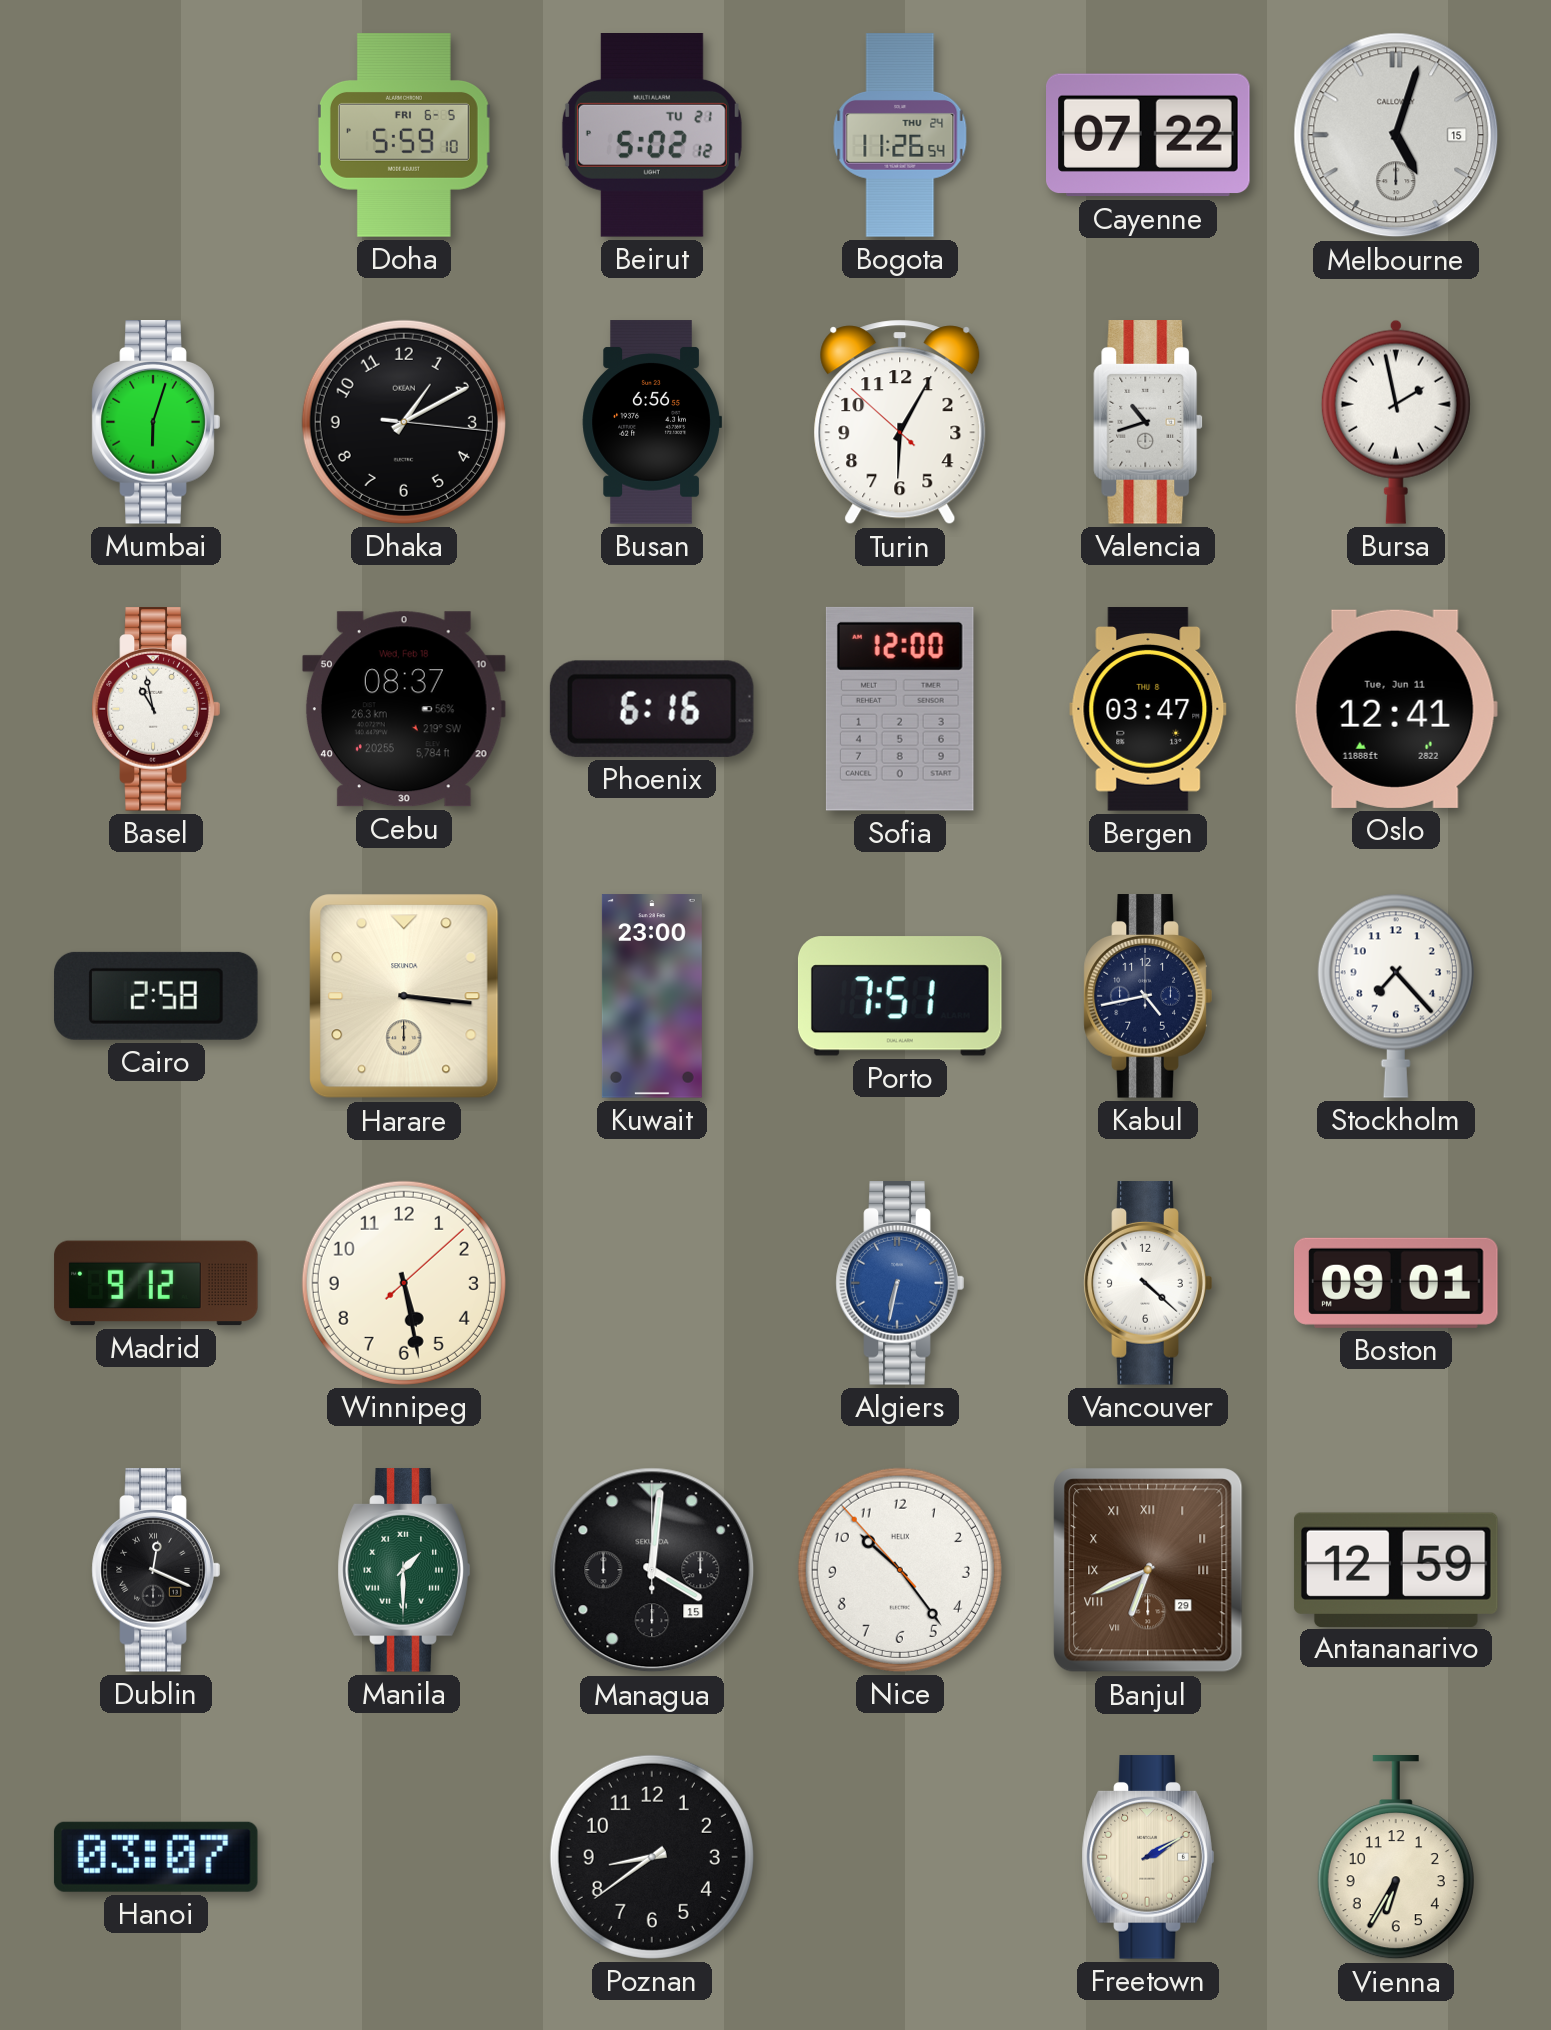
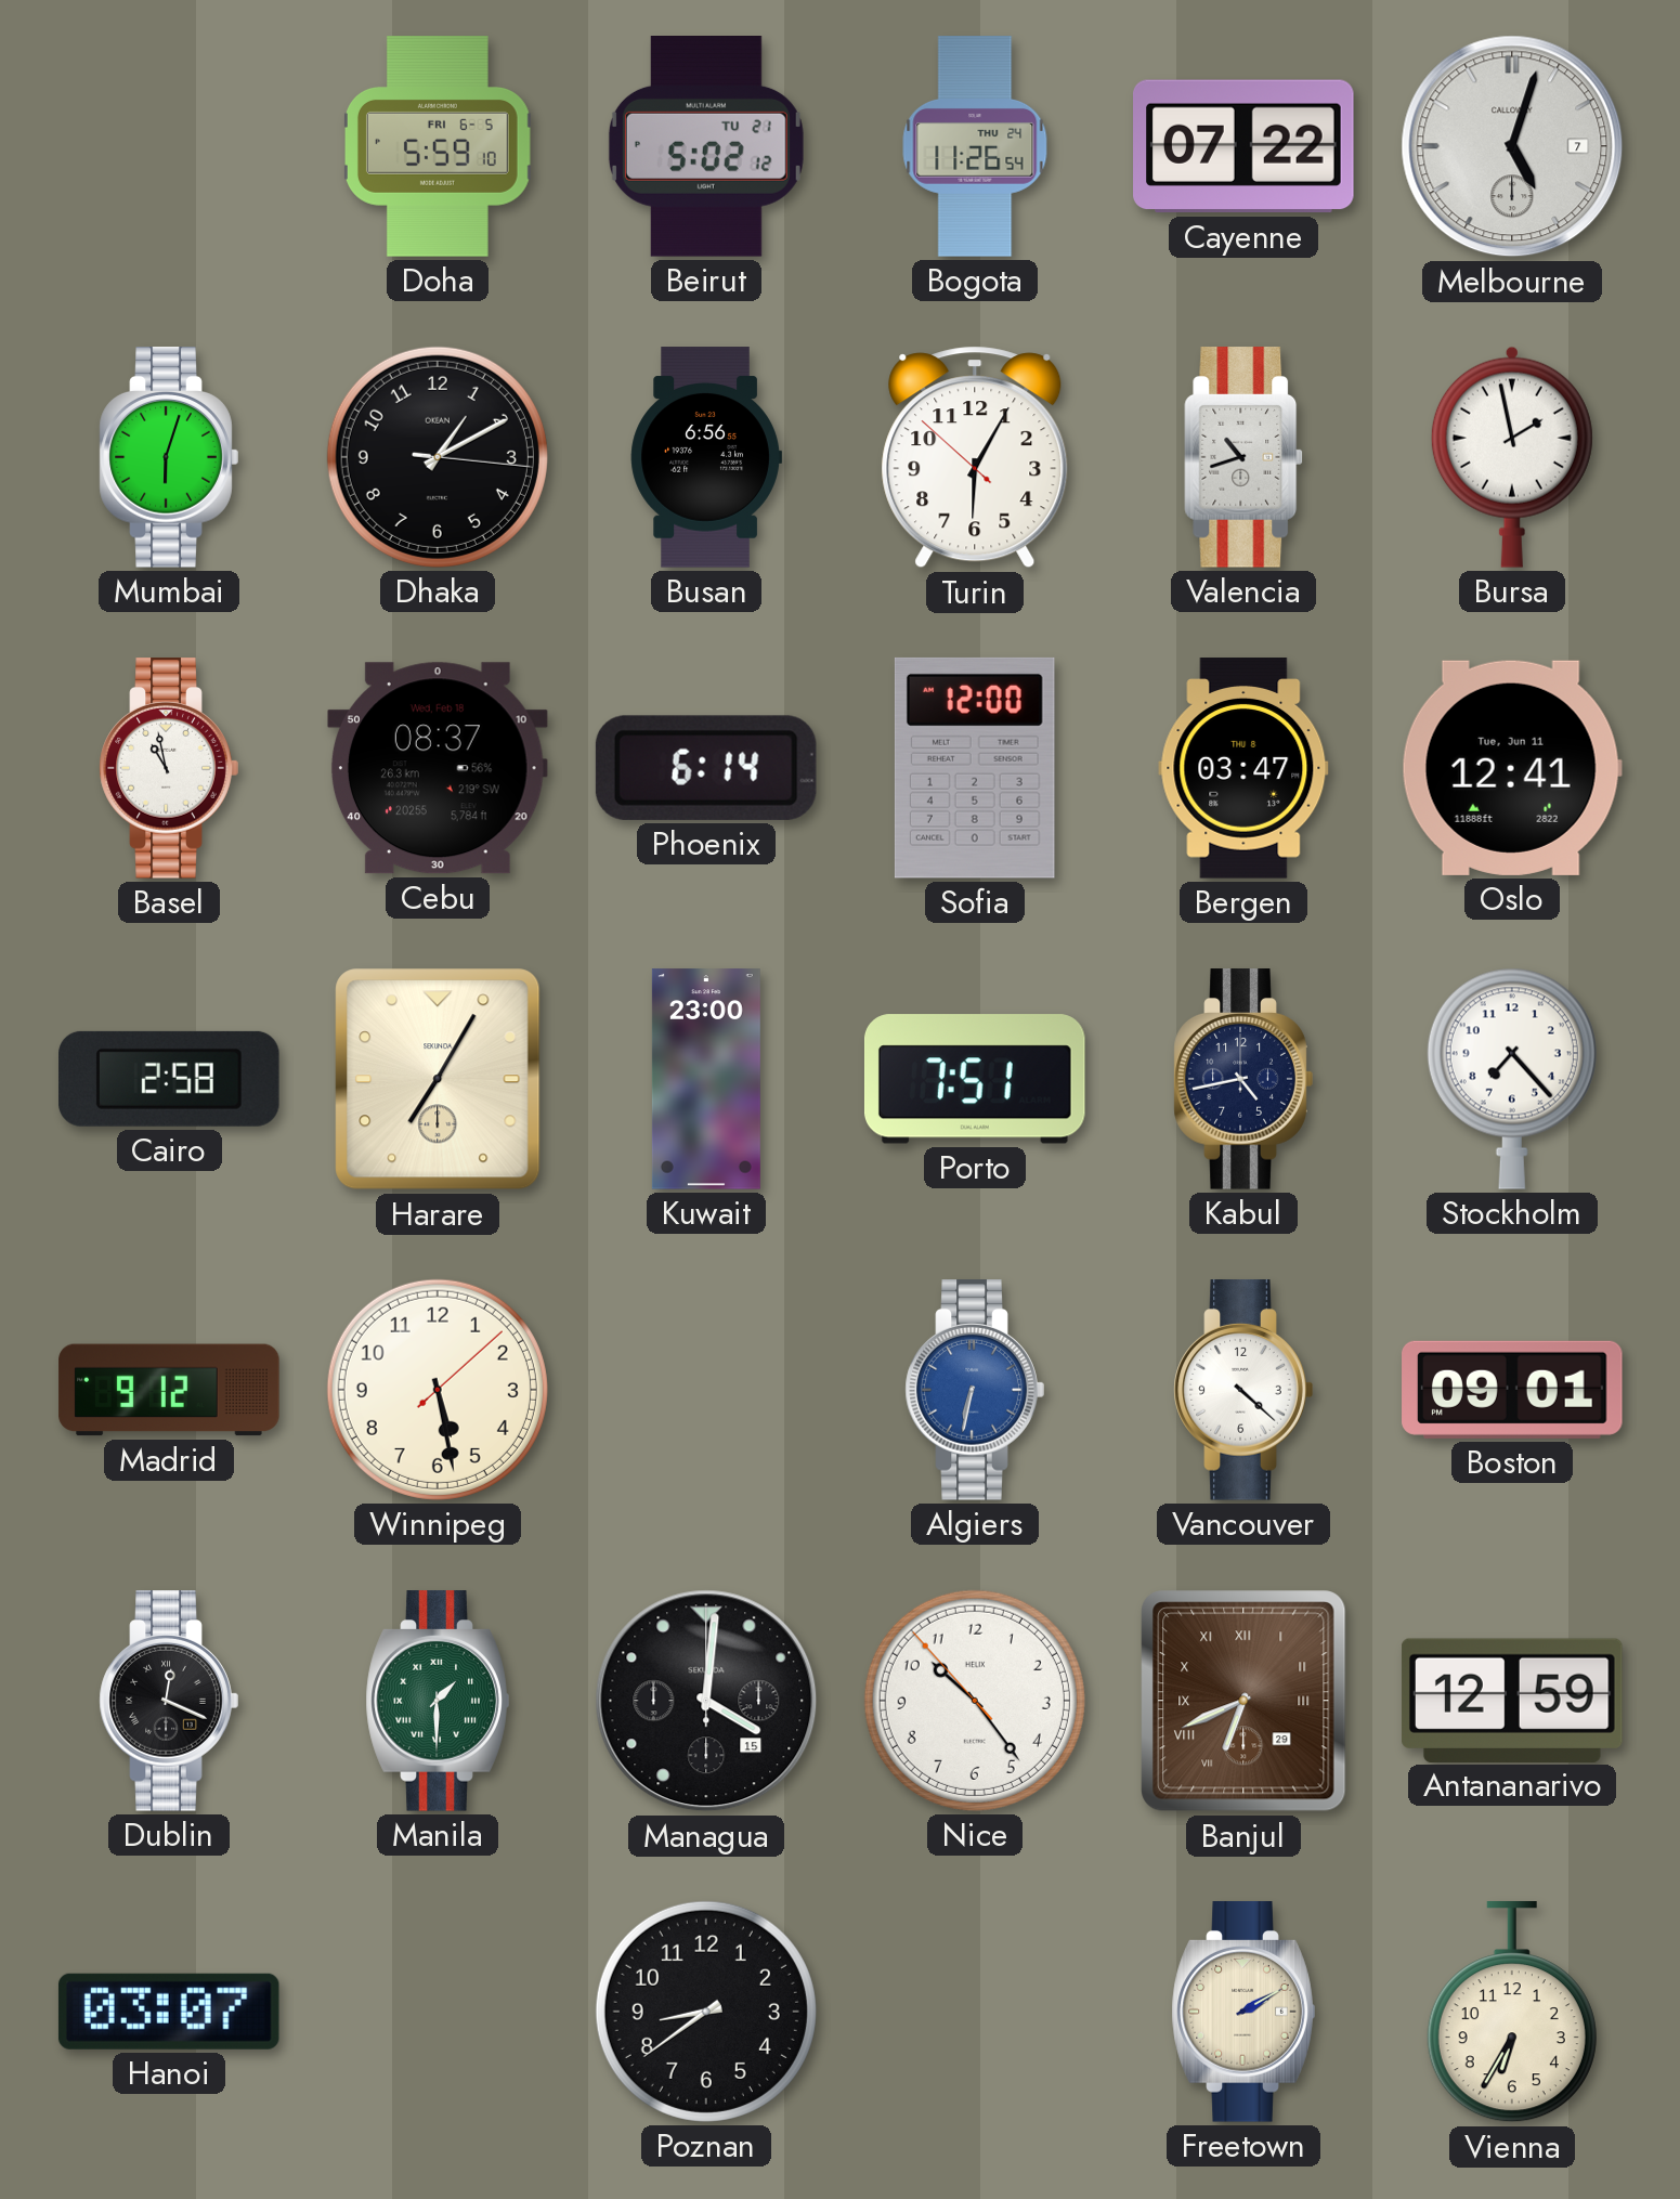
Melbourne date: 15 -> 7
Phoenix: 6:16 -> 6:14
Harare: 3:16 -> 7:05
